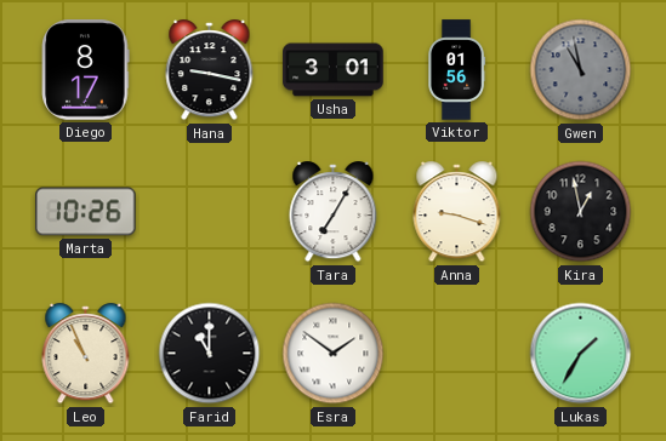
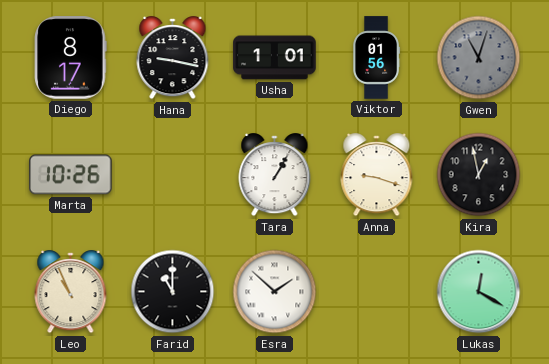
Usha: 3:01 -> 1:01
Gwen: 10:58 -> 11:03
Tara: 7:05 -> 1:05
Esra: 1:51 -> 1:52
Lukas: 1:35 -> 12:20
